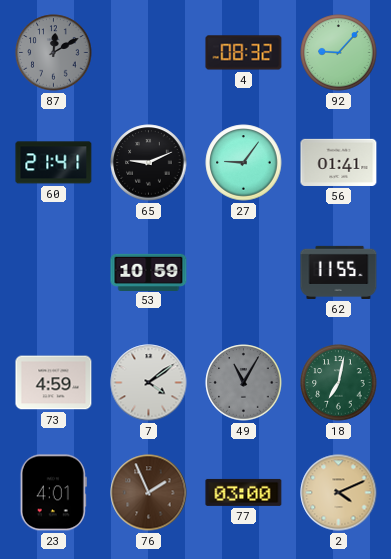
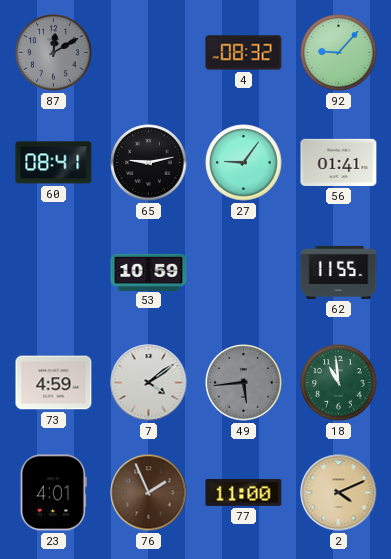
60: 21:41 -> 08:41
65: 9:11 -> 9:13
49: 11:05 -> 5:44
18: 7:02 -> 10:59
77: 03:00 -> 11:00
